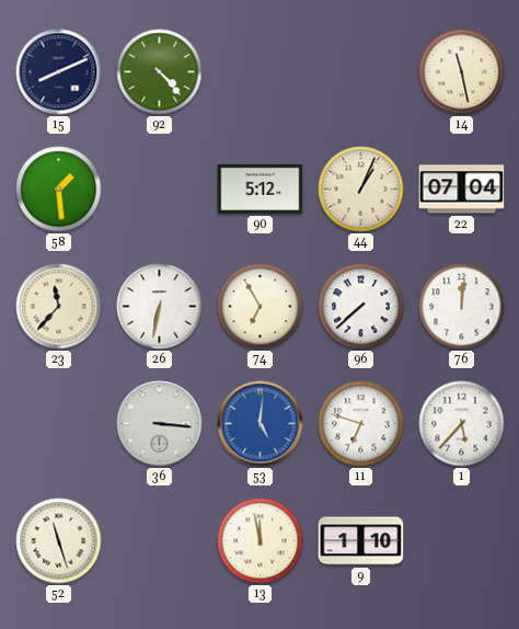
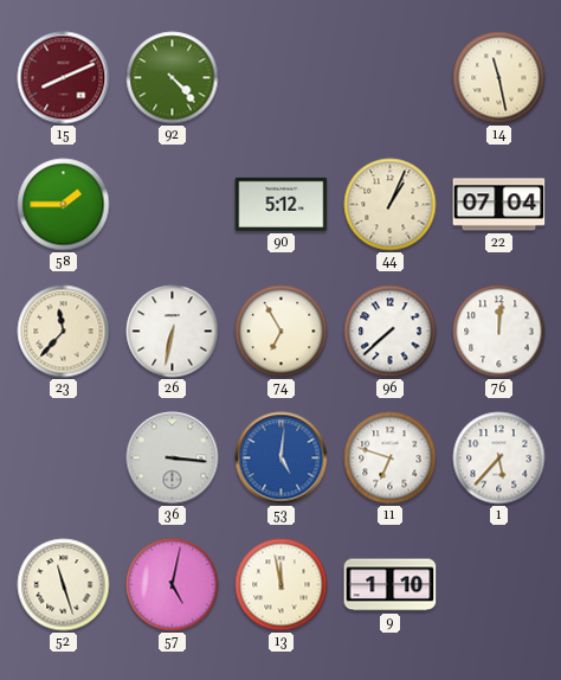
15 dial: navy -> burgundy
58: 1:29 -> 1:45
57: none -> 5:02
